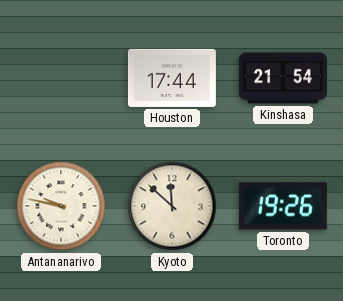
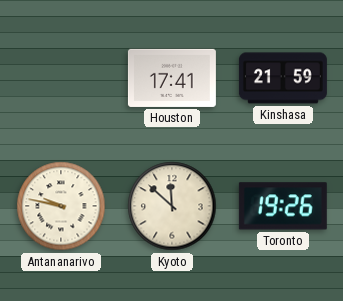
Houston: 17:44 -> 17:41
Kinshasa: 21:54 -> 21:59
